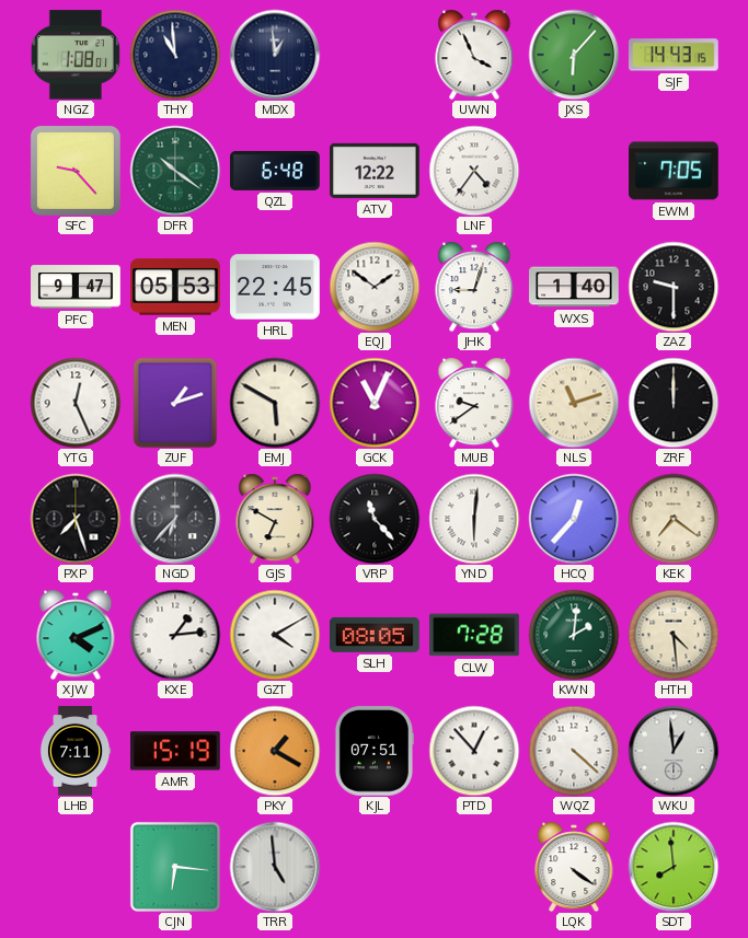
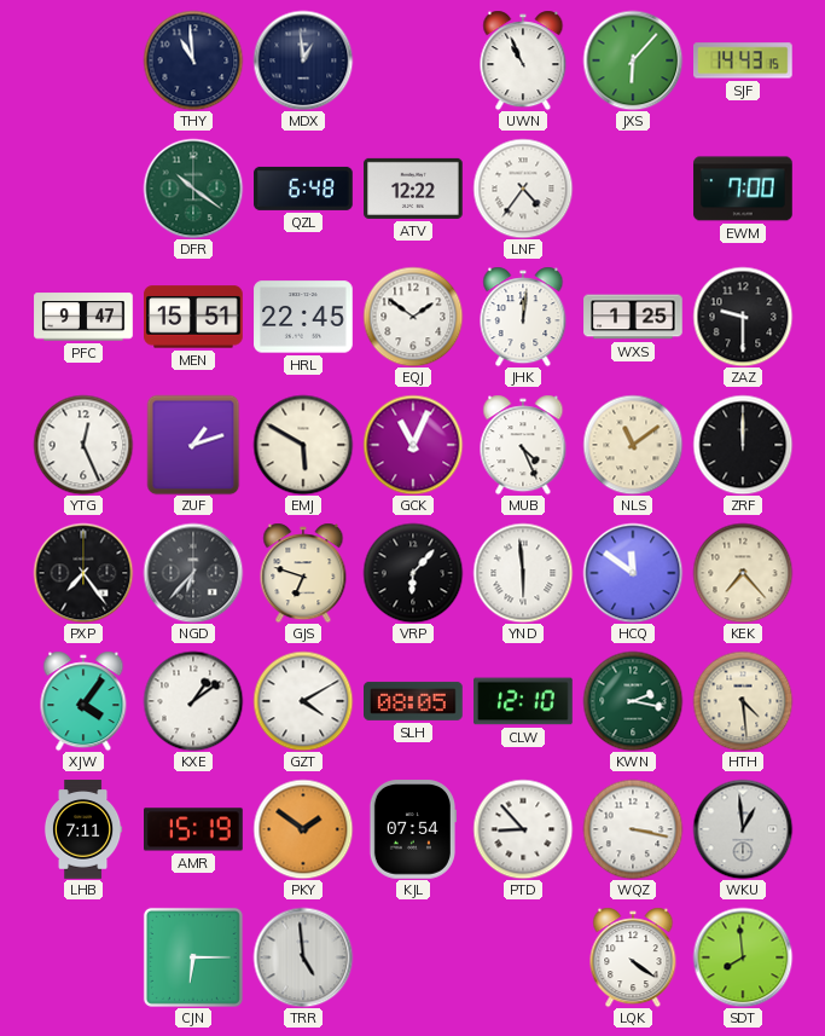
NGZ: 1:08 -> none
UWN: 3:56 -> 10:56
SFC: 9:23 -> none
EWM: 7:05 -> 7:00
MEN: 05:53 -> 15:51
JHK: 9:03 -> 12:01
WXS: 1:40 -> 1:25
MUB: 9:39 -> 4:26
NLS: 11:12 -> 11:09
PXP: 7:27 -> 7:24
GJS: 6:50 -> 6:48
VRP: 11:23 -> 6:07
YND: 6:01 -> 5:59
HCQ: 12:37 -> 11:51
KEK: 7:21 -> 7:23
XJW: 4:11 -> 4:06
KXE: 1:14 -> 1:09
CLW: 7:28 -> 12:10
KWN: 2:01 -> 2:17
PKY: 1:20 -> 1:51
KJL: 07:51 -> 07:54
PTD: 12:53 -> 8:53
WQZ: 4:22 -> 3:17
CJN: 6:16 -> 6:15
